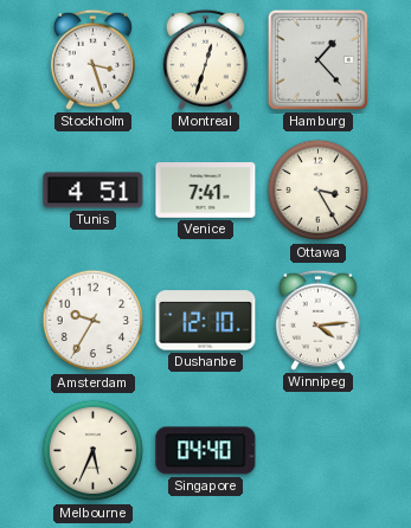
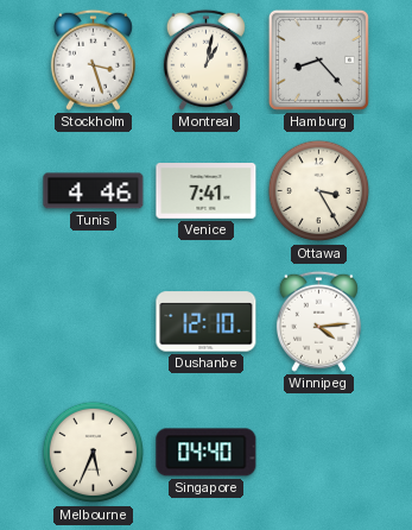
Montreal: 12:33 -> 1:02
Hamburg: 1:23 -> 8:23
Tunis: 4:51 -> 4:46
Amsterdam: 9:35 -> none
